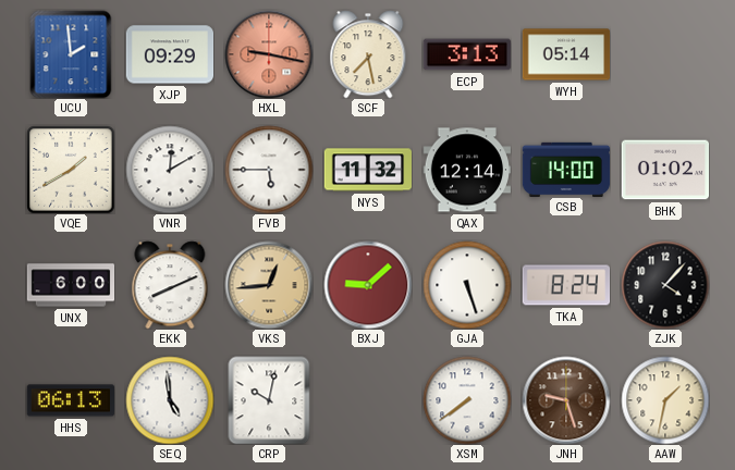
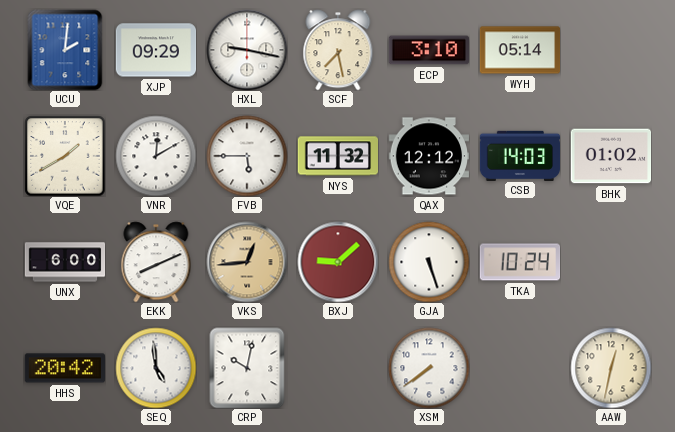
UCU: 1:59 -> 2:01
HXL dial: salmon -> white
ECP: 3:13 -> 3:10
QAX: 12:14 -> 12:12
CSB: 14:00 -> 14:03
TKA: 8:24 -> 10:24
ZJK: 4:07 -> none
HHS: 06:13 -> 20:42
JNH: 9:27 -> none
AAW: 1:32 -> 12:32
